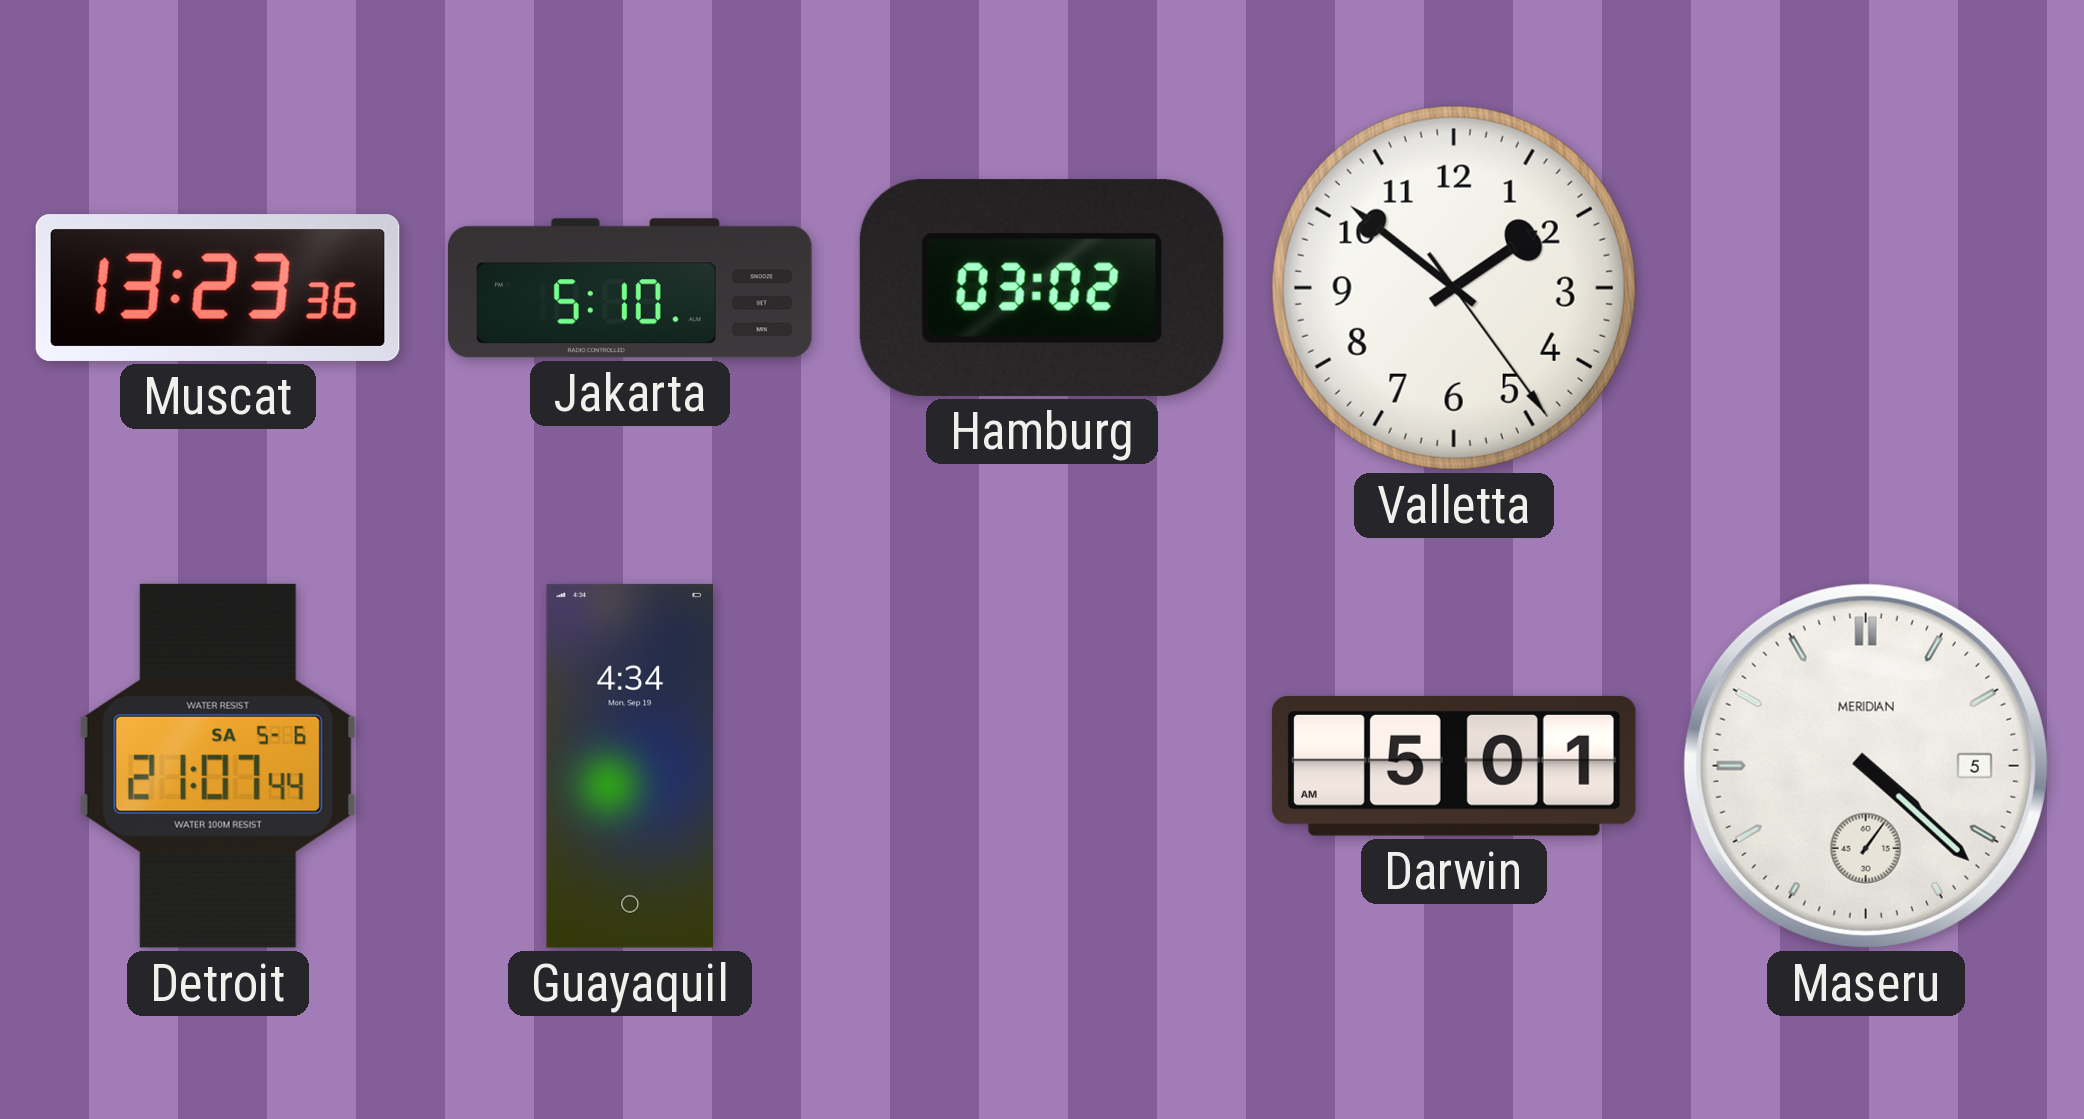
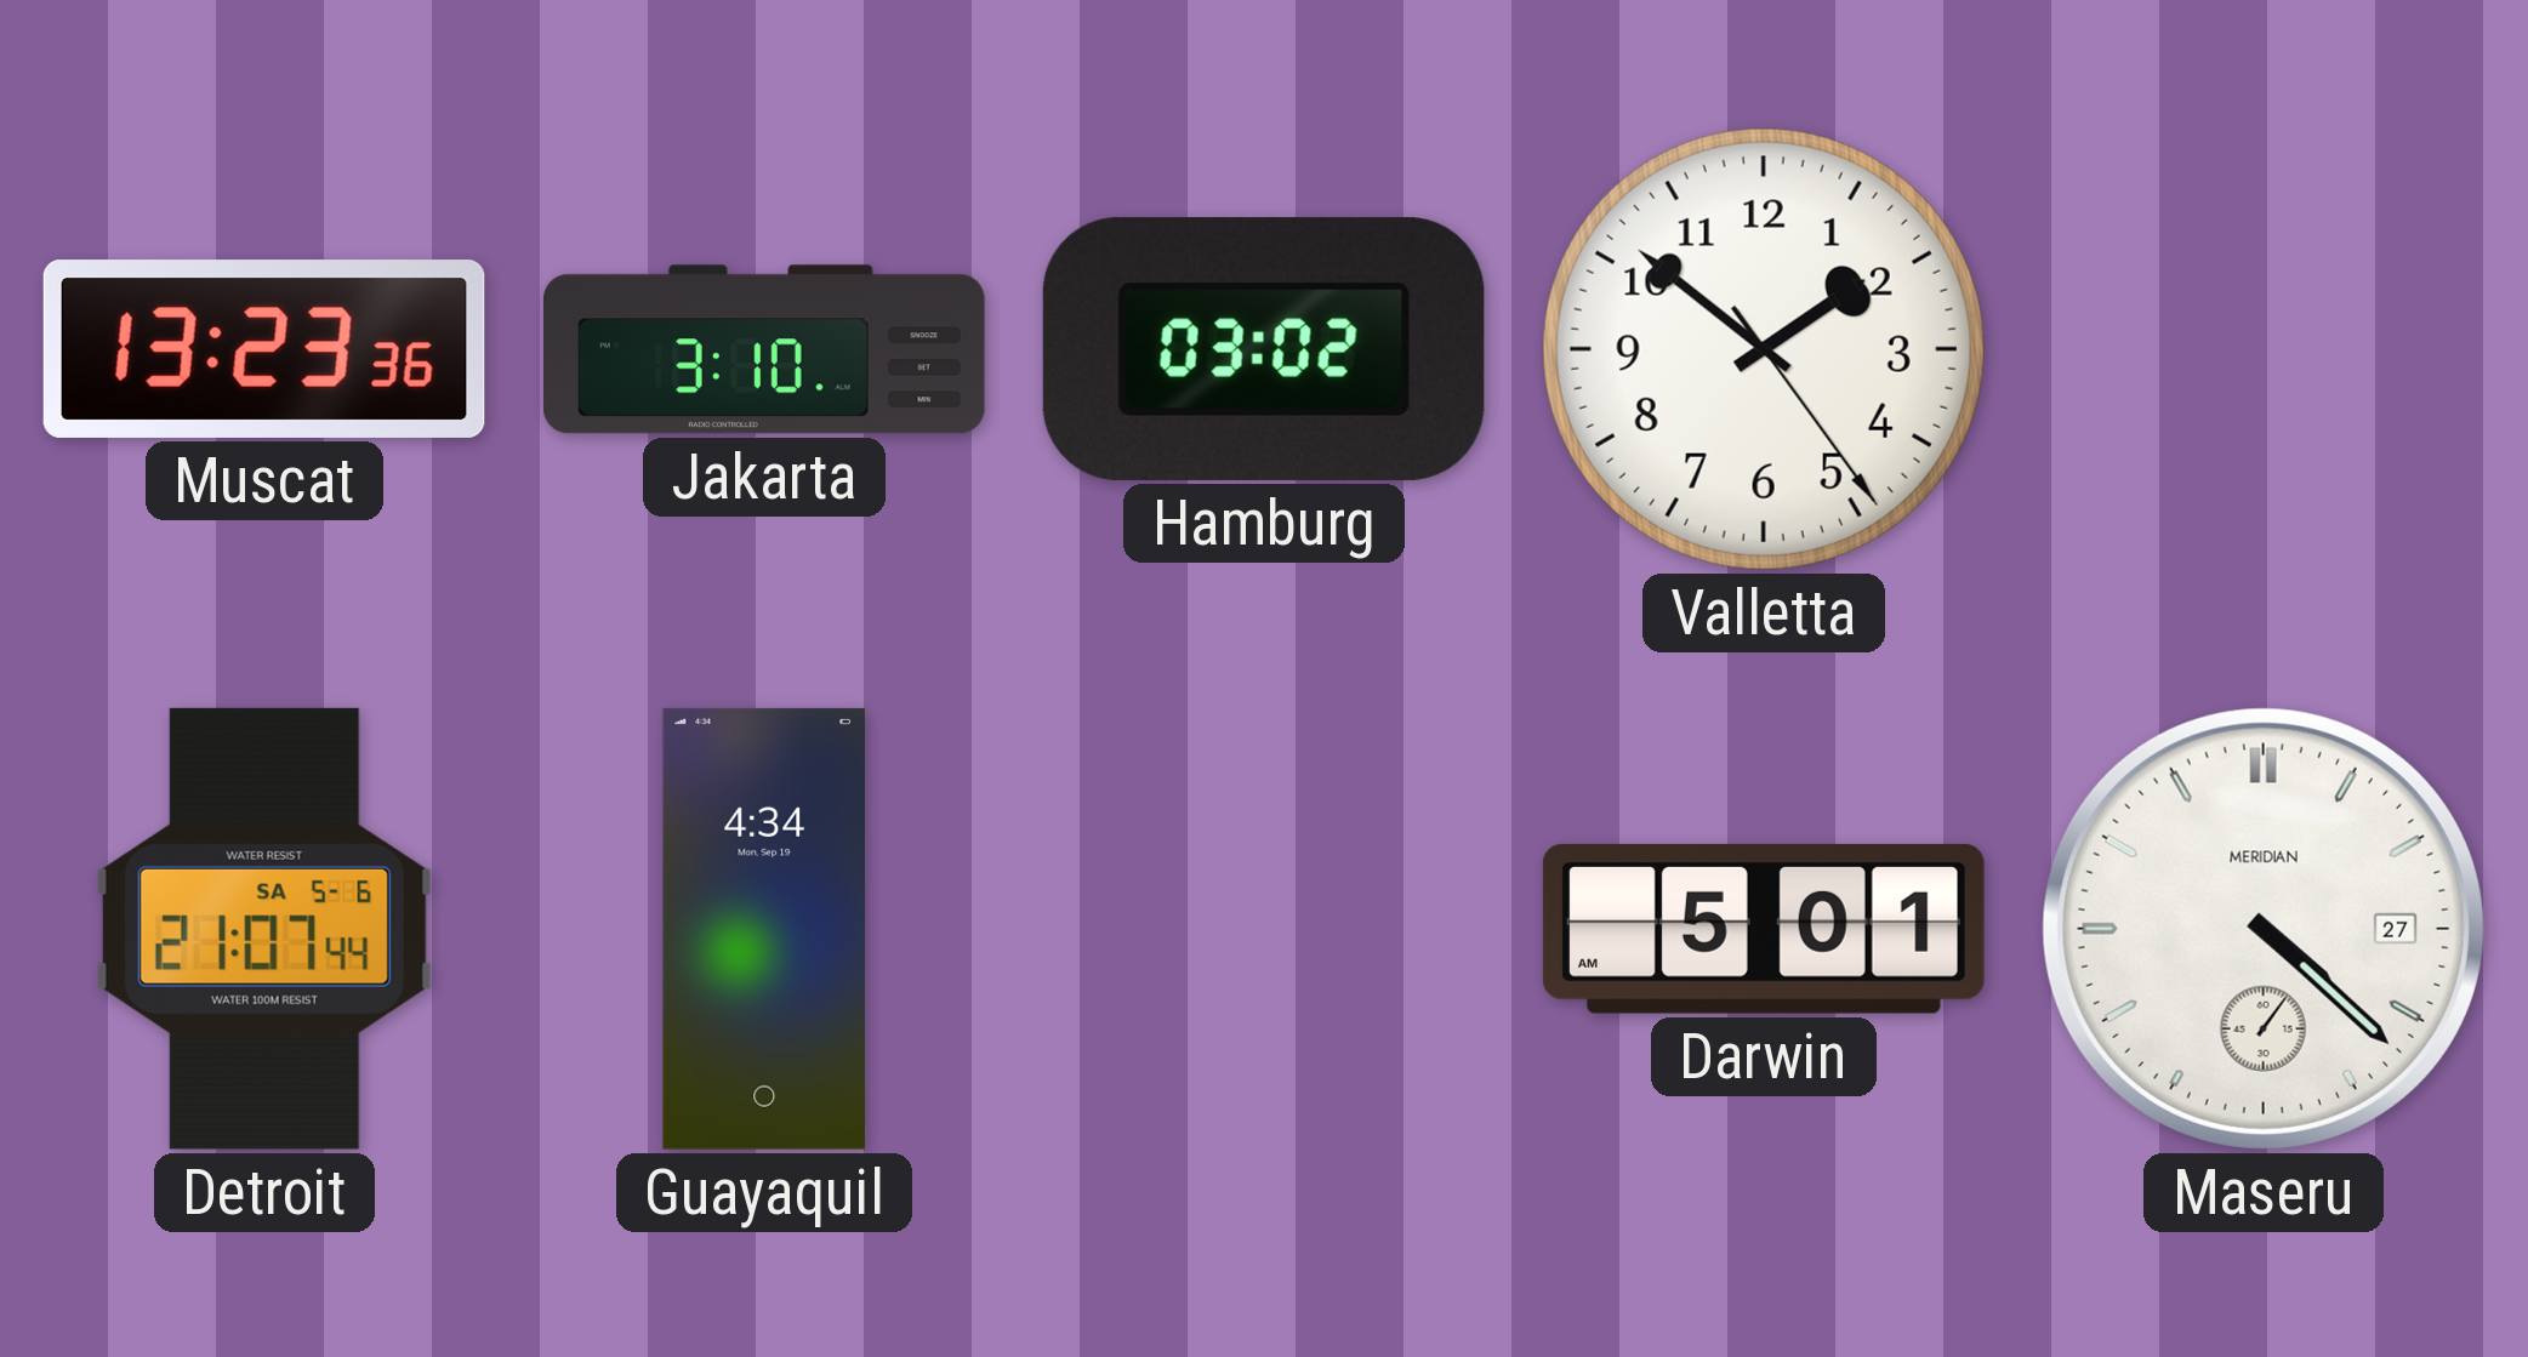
Jakarta: 5:10 -> 3:10
Maseru date: 5 -> 27
